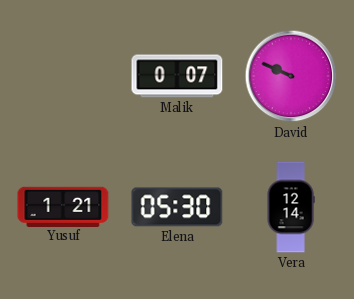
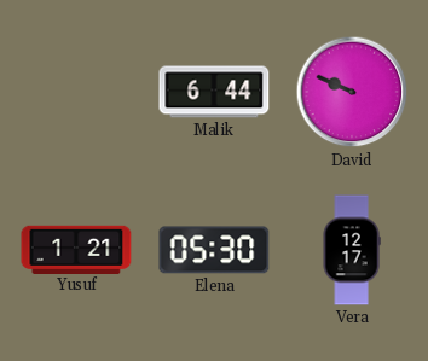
Malik: 0:07 -> 6:44
Vera: 12:14 -> 12:17
